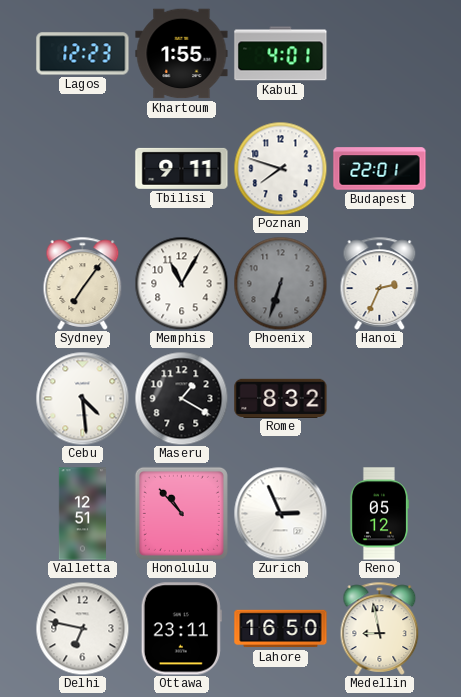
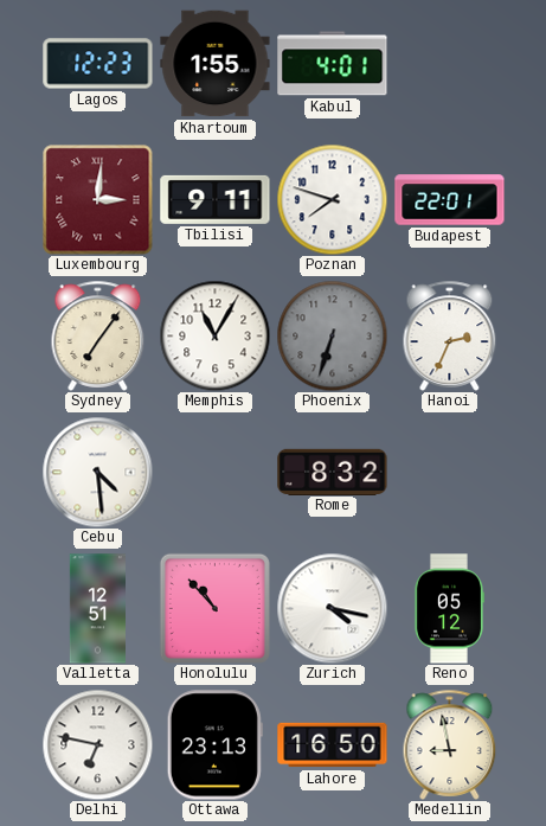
Luxembourg: none -> 3:01
Maseru: 1:20 -> none
Zurich: 2:56 -> 4:17
Ottawa: 23:11 -> 23:13
